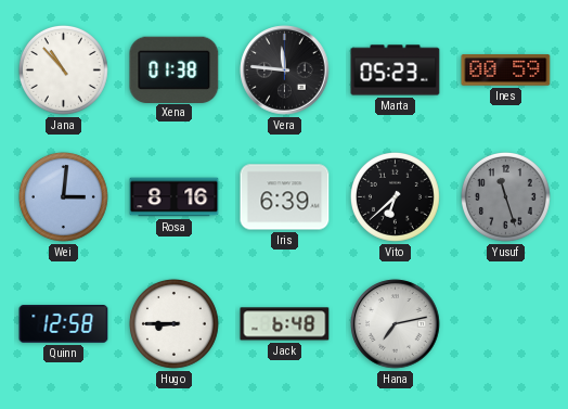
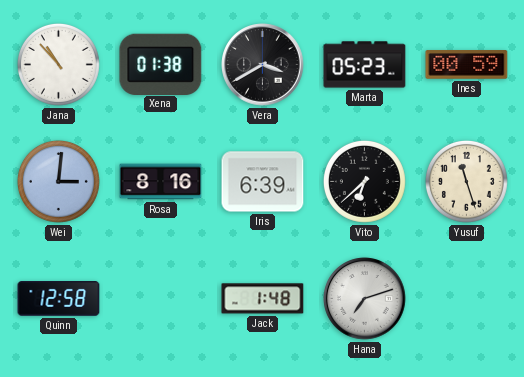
Vera: 11:46 -> 3:40
Yusuf dial: grey -> cream
Hugo: 8:45 -> none
Jack: 6:48 -> 1:48
Hana: 7:13 -> 7:12
